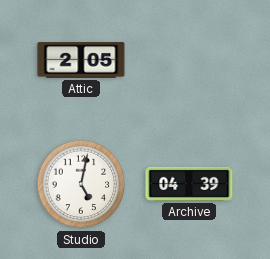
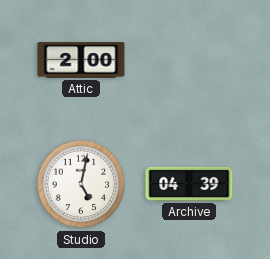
Attic: 2:05 -> 2:00
